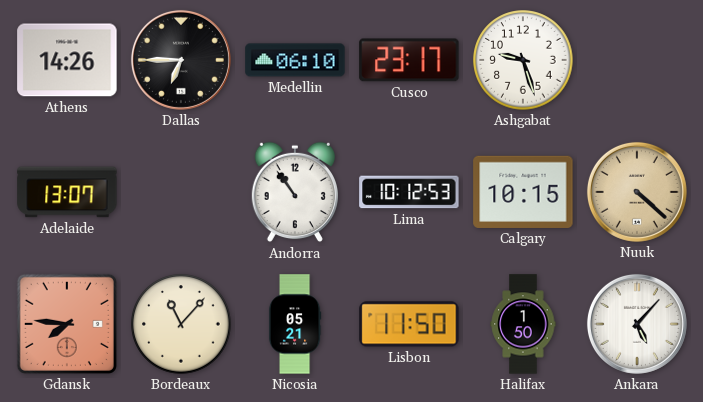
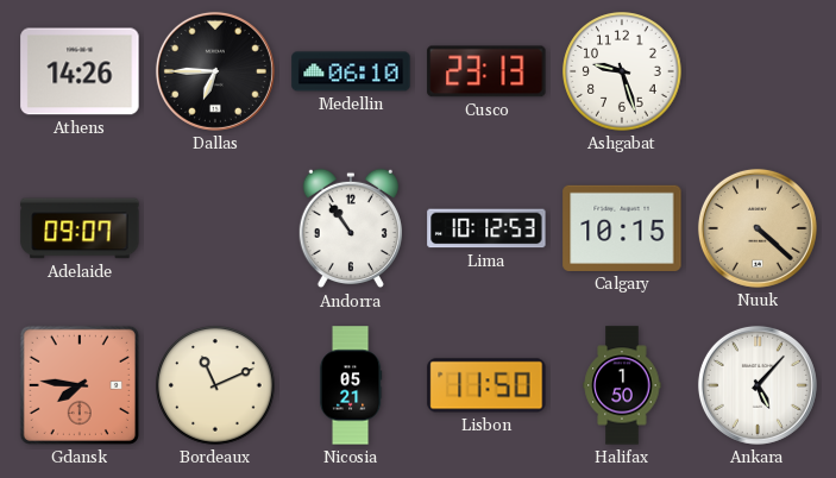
Cusco: 23:17 -> 23:13
Adelaide: 13:07 -> 09:07
Bordeaux: 11:07 -> 11:11
